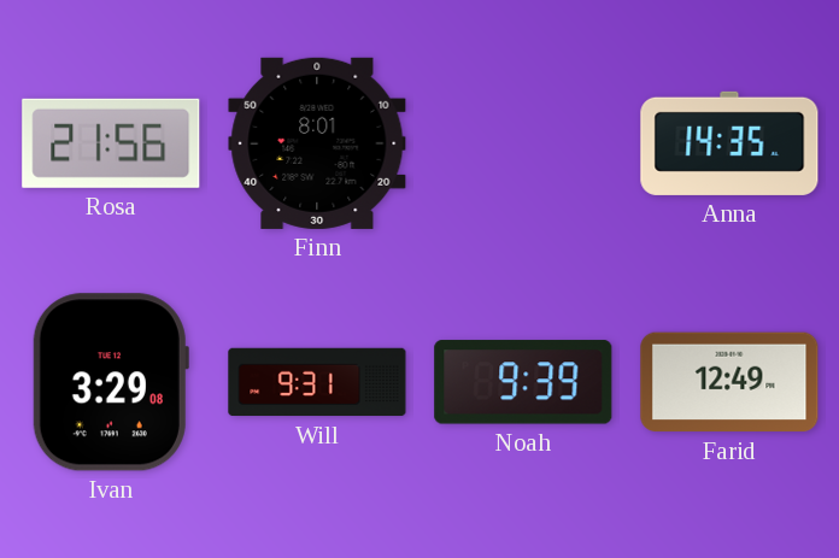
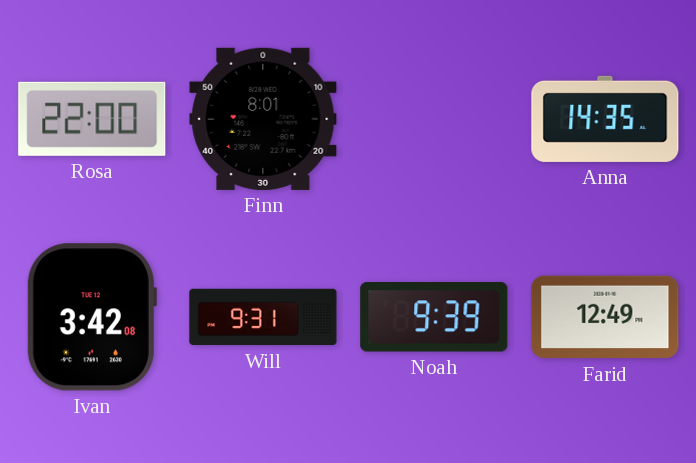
Rosa: 21:56 -> 22:00
Ivan: 3:29 -> 3:42
